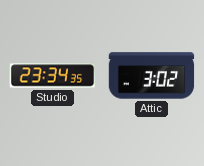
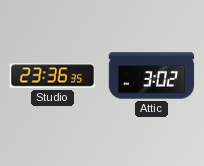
Studio: 23:34 -> 23:36
